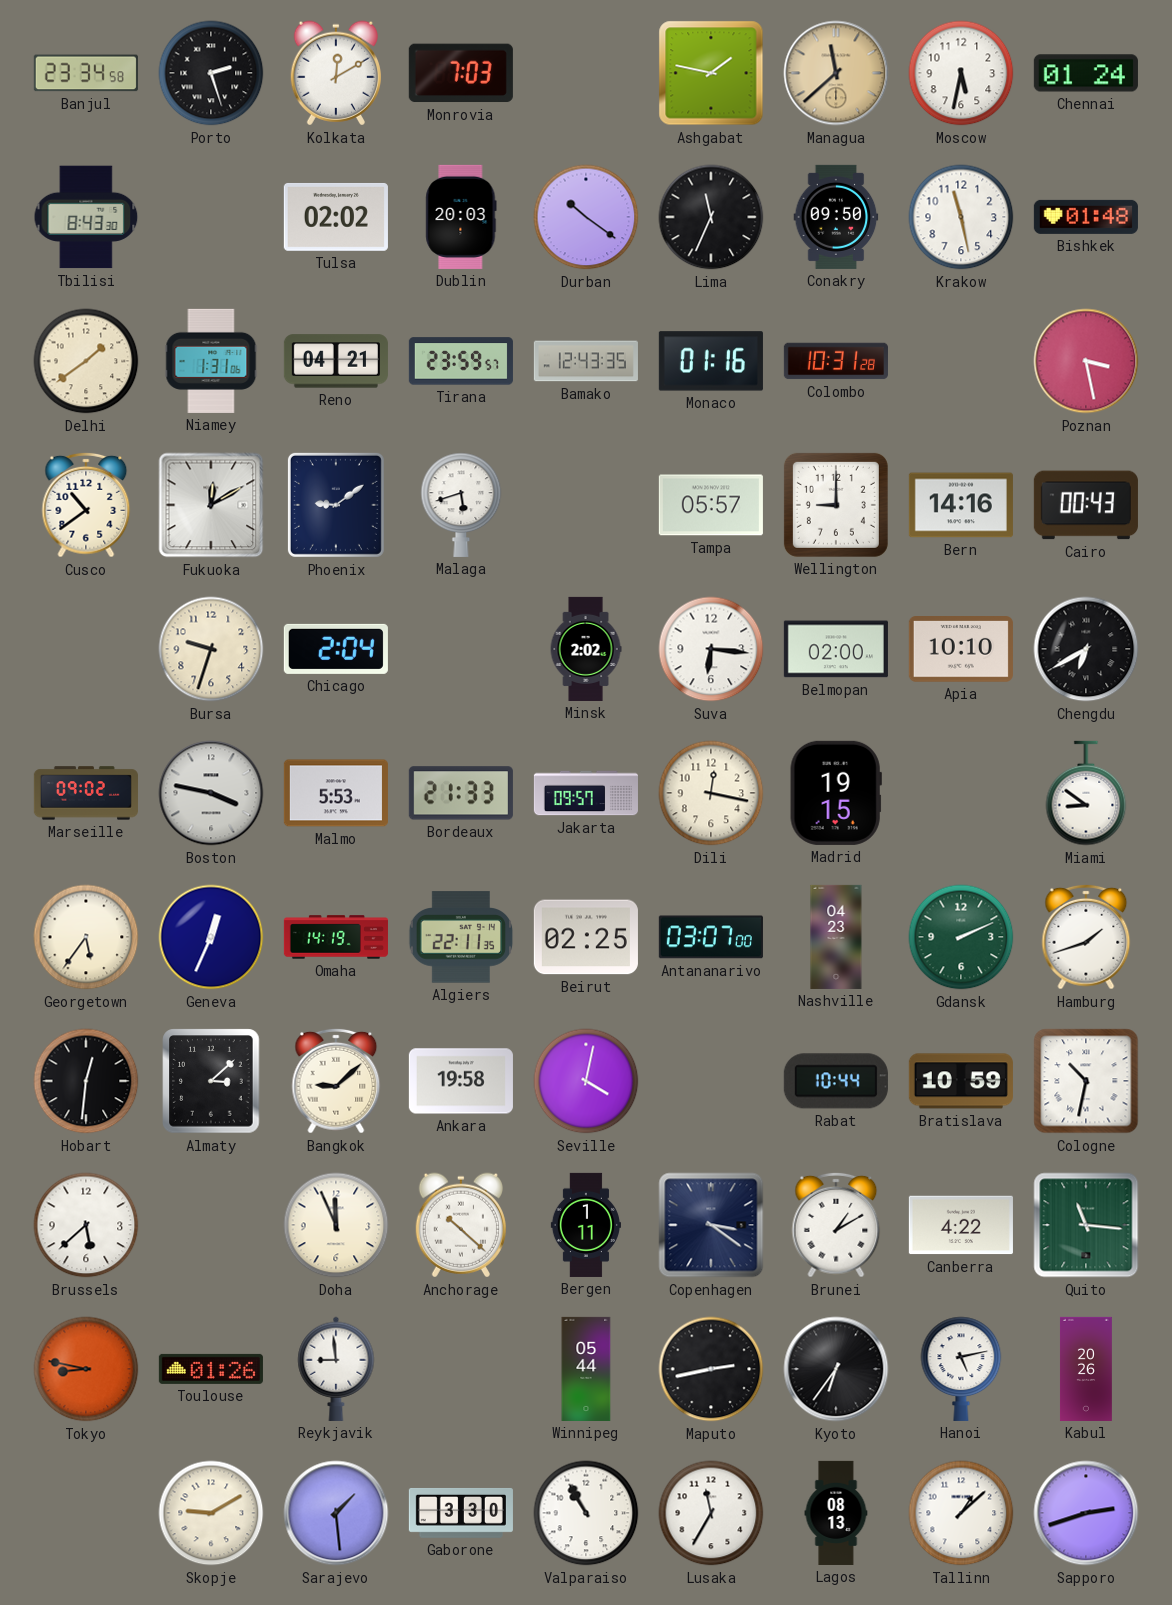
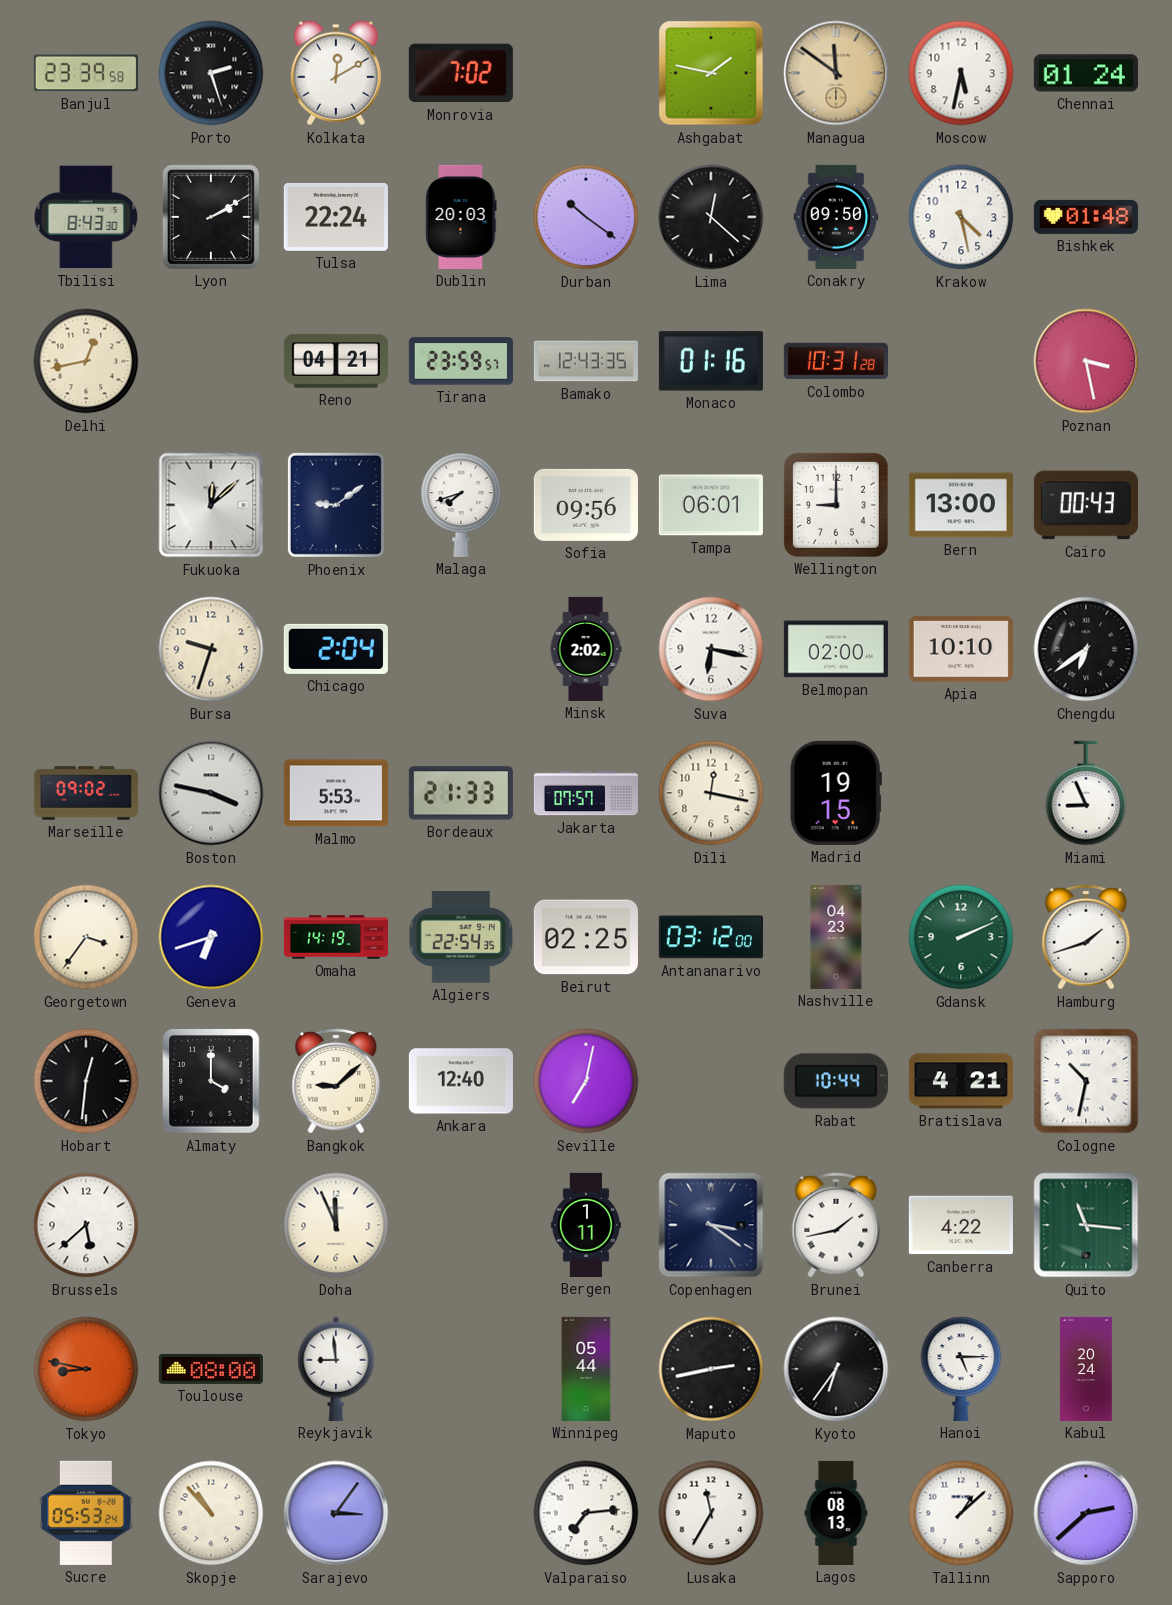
Banjul: 23:34 -> 23:39
Monrovia: 7:03 -> 7:02
Managua: 11:38 -> 11:51
Lyon: none -> 2:10
Tulsa: 02:02 -> 22:24
Lima: 11:34 -> 12:22
Krakow: 11:28 -> 4:28
Delhi: 1:39 -> 12:43
Niamey: 1:31 -> none
Cusco: 10:39 -> none
Fukuoka: 12:10 -> 12:08
Malaga: 5:42 -> 7:42
Sofia: none -> 09:56
Tampa: 05:57 -> 06:01
Bern: 14:16 -> 13:00
Suva: 6:16 -> 6:17
Chengdu: 6:40 -> 6:39
Jakarta: 09:57 -> 07:57
Miami: 8:51 -> 8:56
Georgetown: 5:36 -> 3:36
Geneva: 12:34 -> 6:42
Algiers: 22:11 -> 22:54
Antananarivo: 03:07 -> 03:12
Almaty: 3:08 -> 4:00
Ankara: 19:58 -> 12:40
Seville: 4:02 -> 7:02
Bratislava: 10:59 -> 4:21
Anchorage: 10:22 -> none
Brunei: 1:10 -> 1:43
Toulouse: 01:26 -> 08:00
Hanoi: 5:13 -> 5:15
Kabul: 20:26 -> 20:24
Sucre: none -> 05:53
Skopje: 9:10 -> 10:53
Sarajevo: 1:29 -> 3:06
Gaborone: 3:30 -> none
Valparaiso: 10:55 -> 7:14
Sapporo: 2:42 -> 2:38
